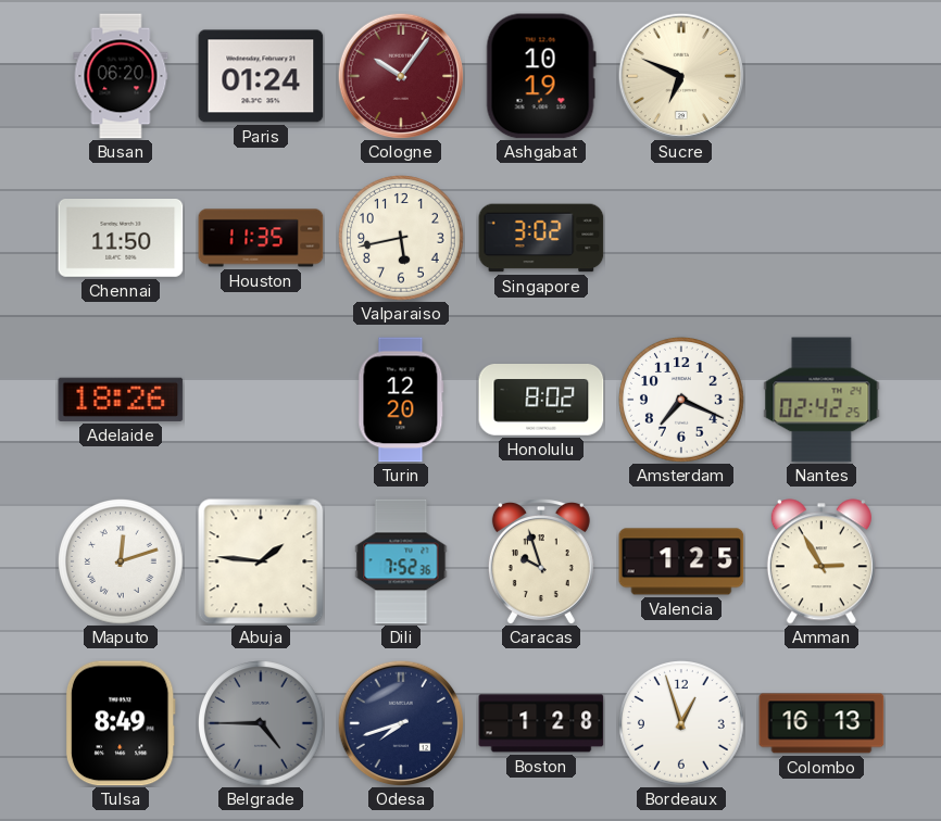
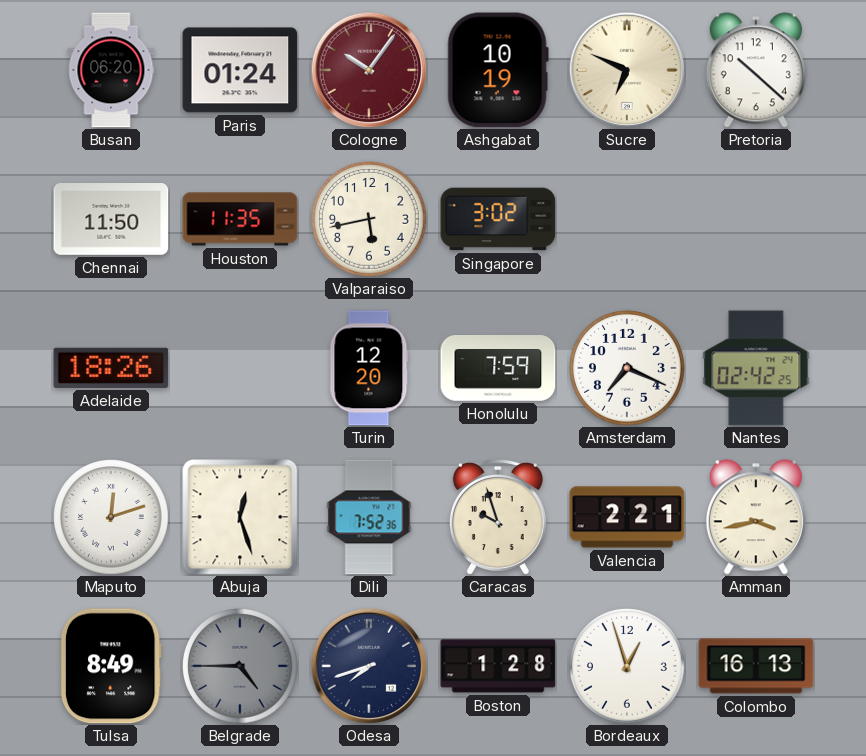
Pretoria: none -> 10:22
Honolulu: 8:02 -> 7:59
Abuja: 1:46 -> 12:27
Valencia: 1:25 -> 2:21
Amman: 2:55 -> 3:43
